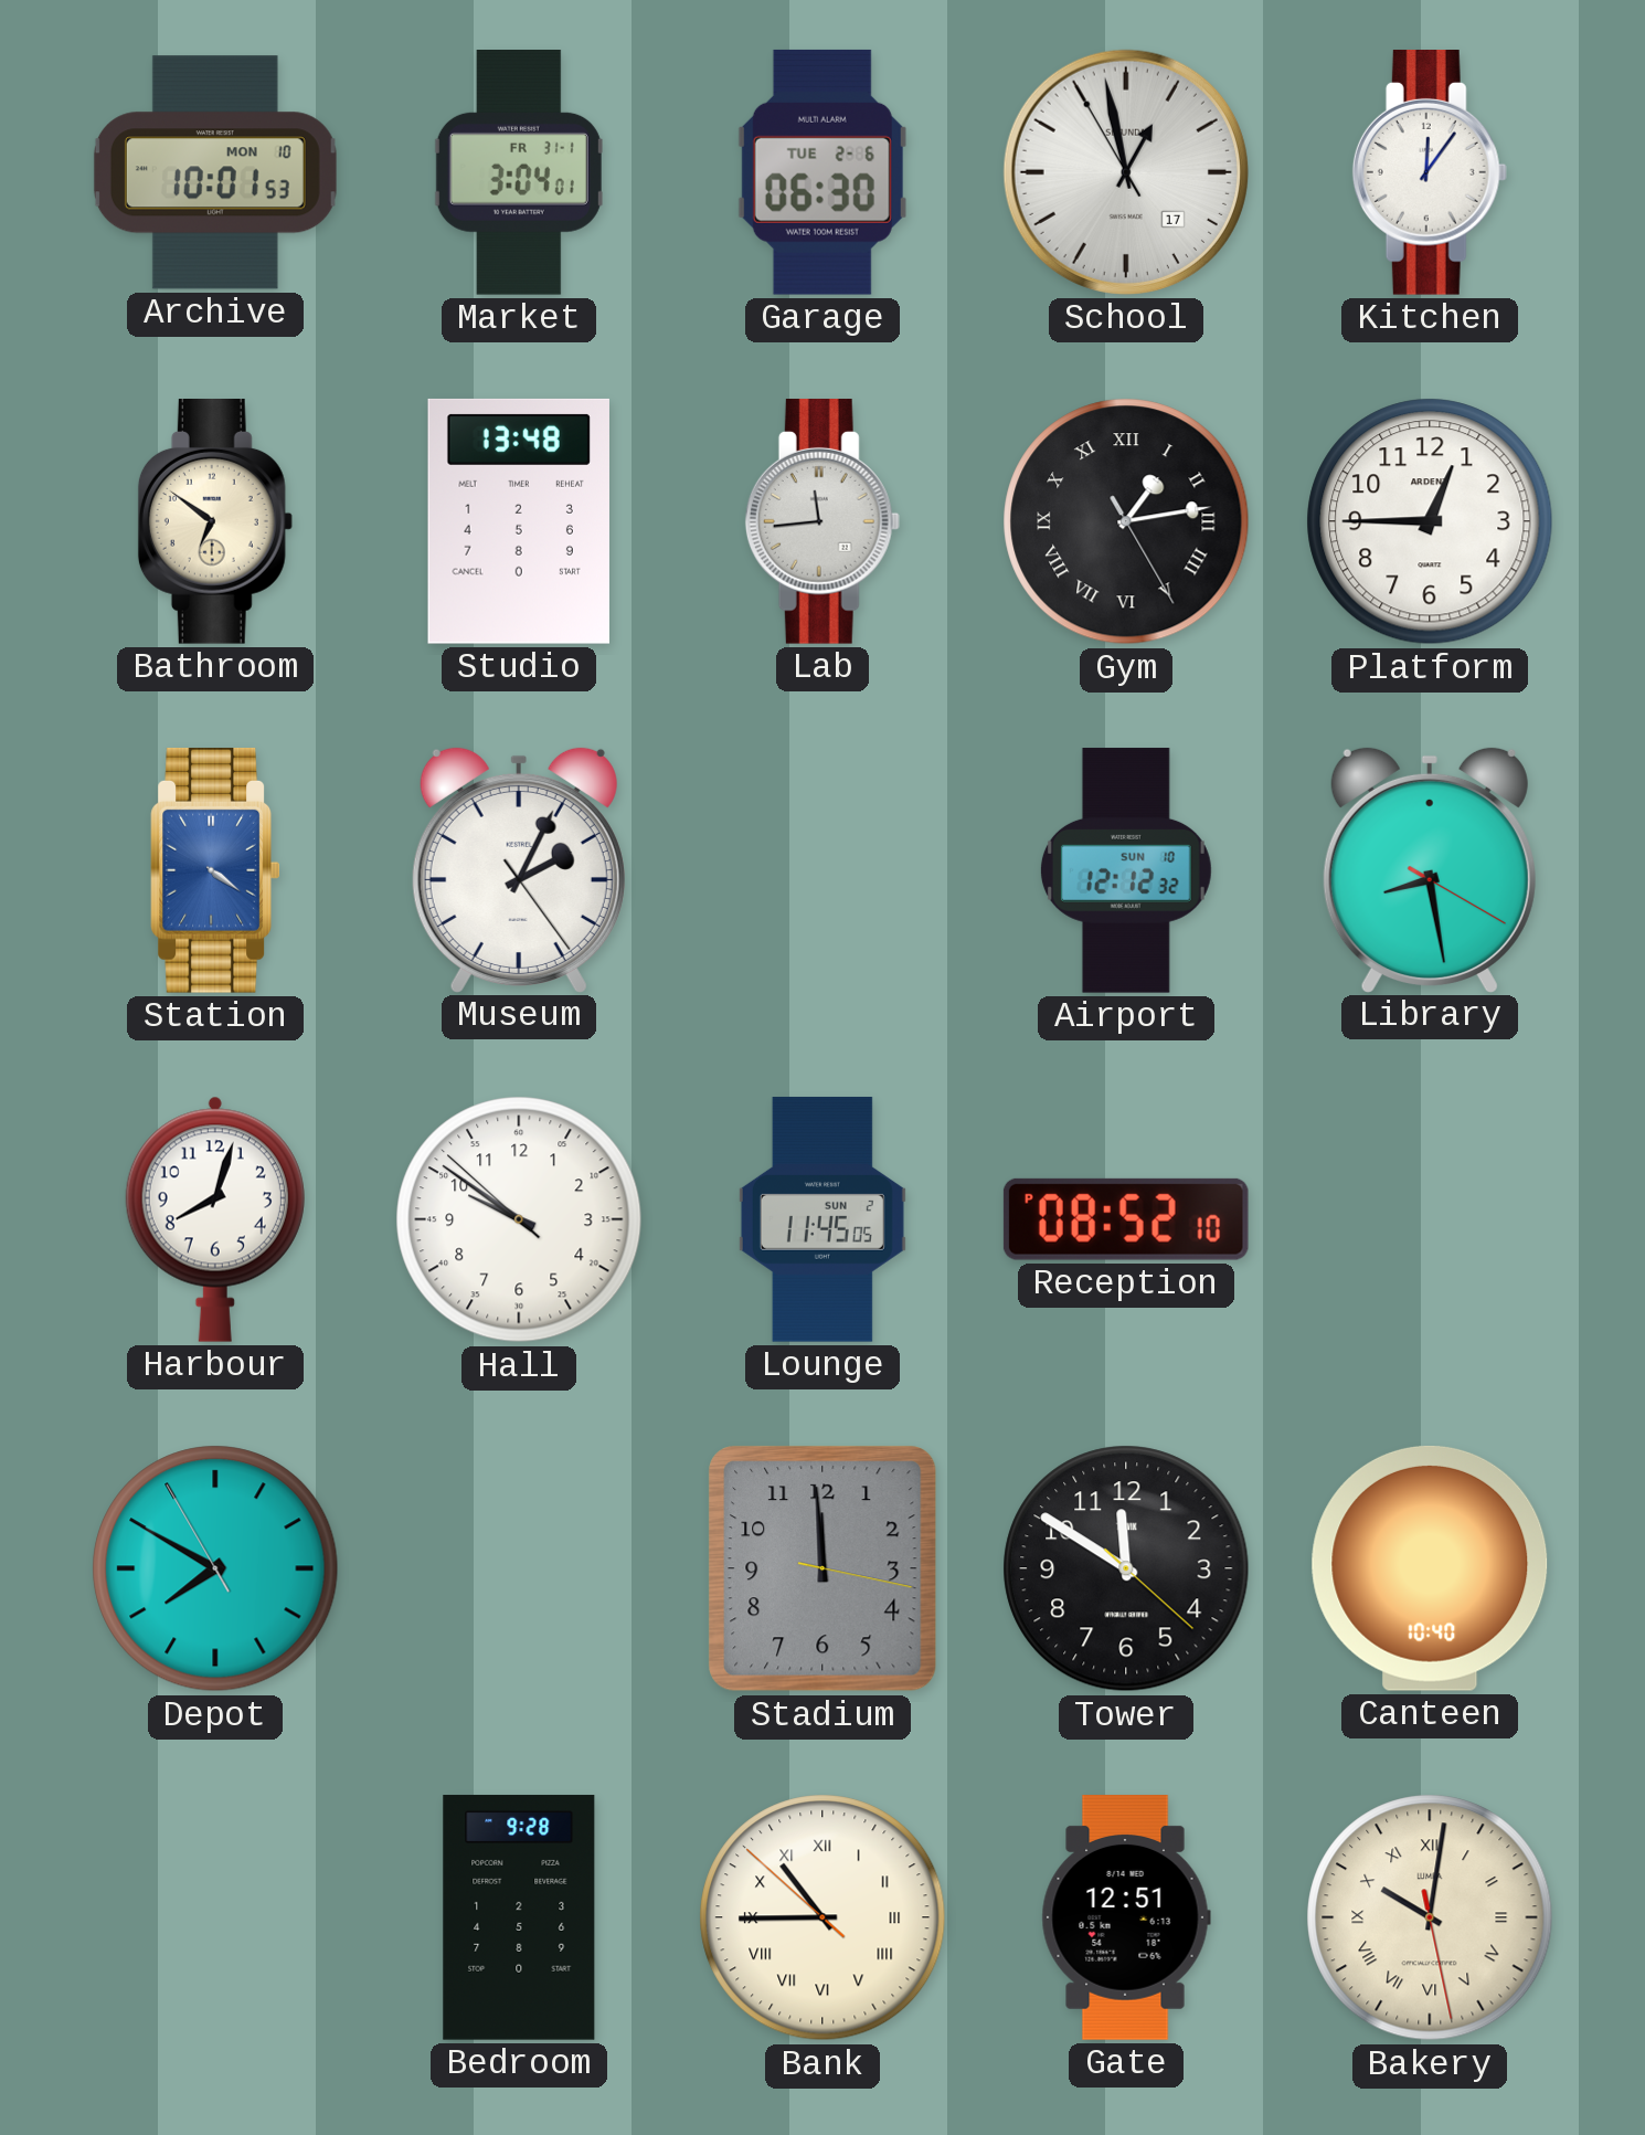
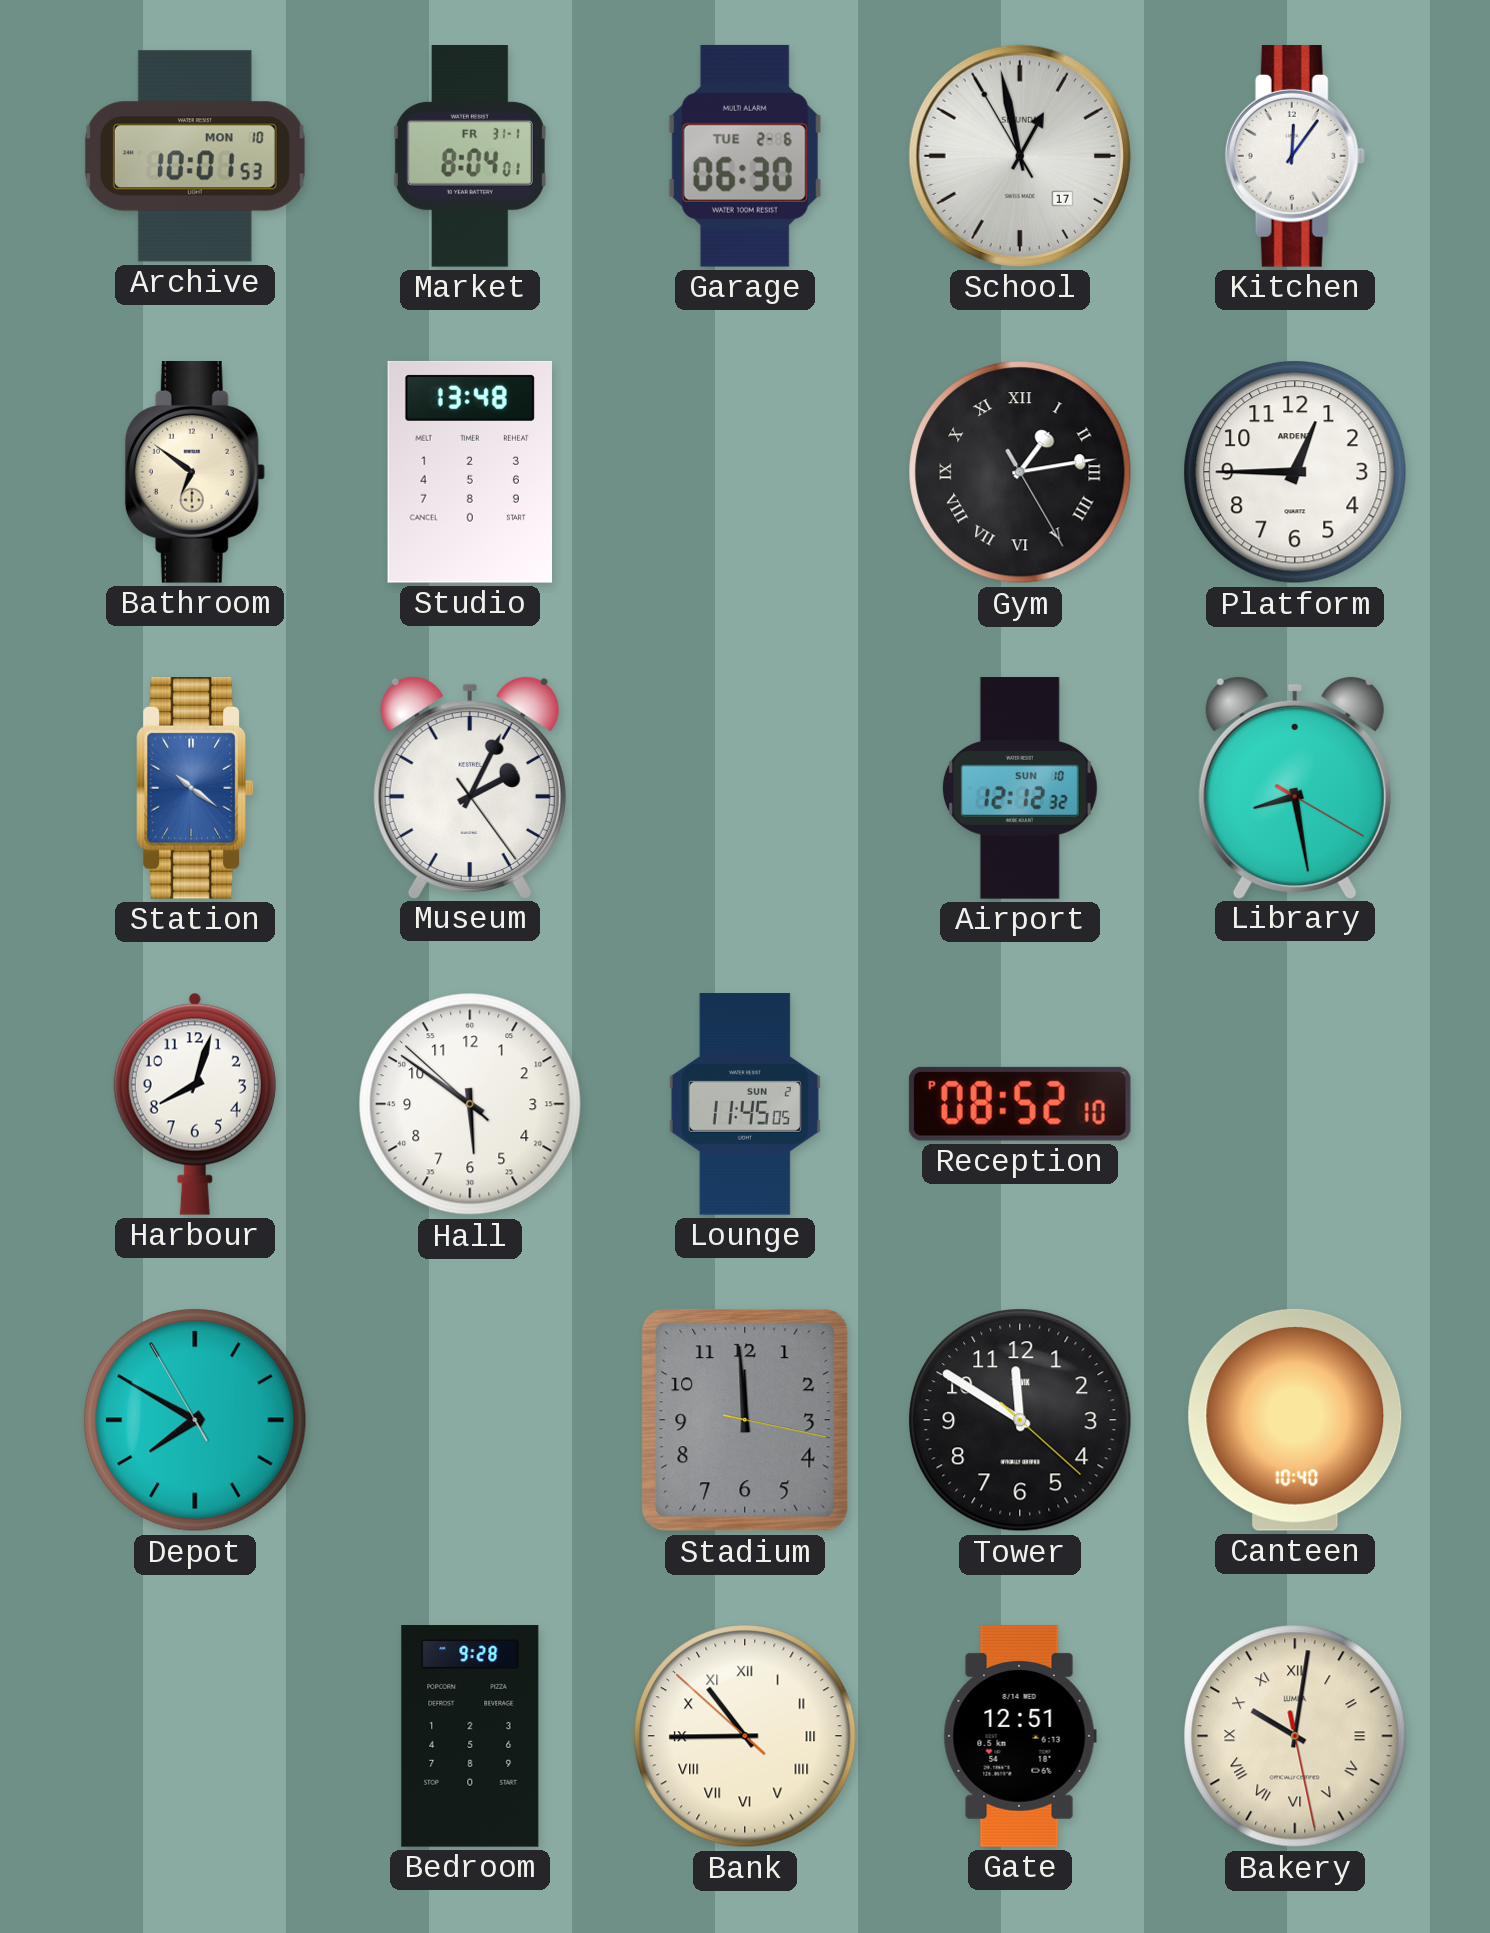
Market: 3:04 -> 8:04
Lab: 11:44 -> none
Station: 4:21 -> 10:21
Hall: 9:50 -> 5:50
